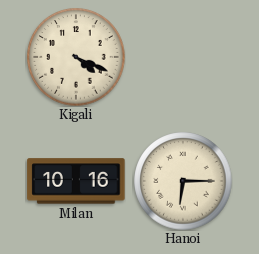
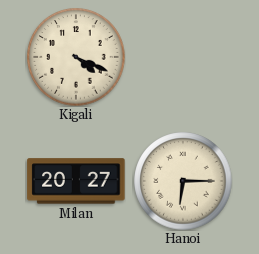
Milan: 10:16 -> 20:27
